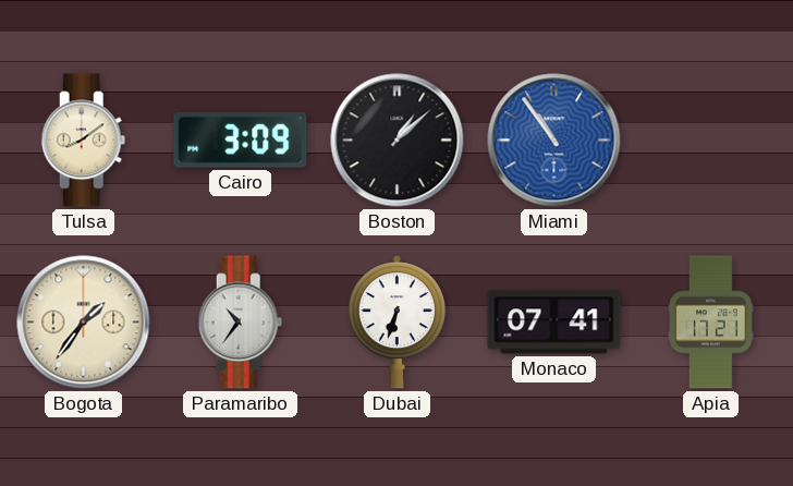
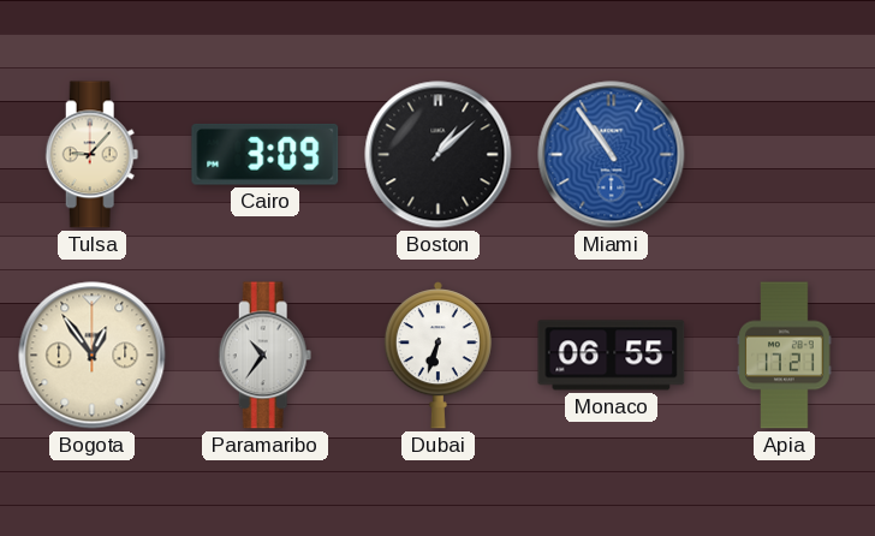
Tulsa: 8:09 -> 9:07
Bogota: 1:36 -> 12:54
Monaco: 07:41 -> 06:55
